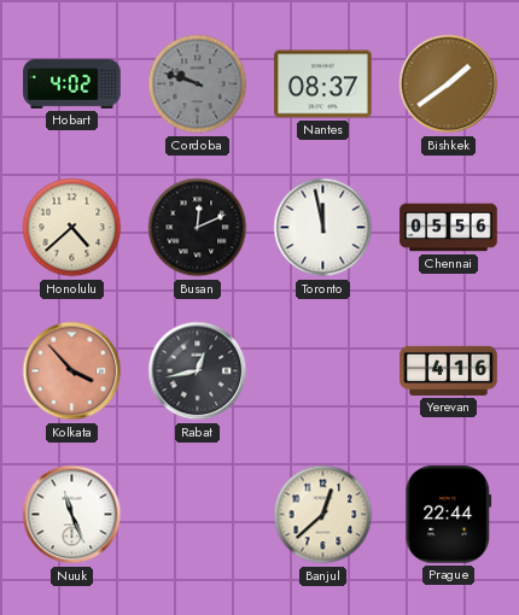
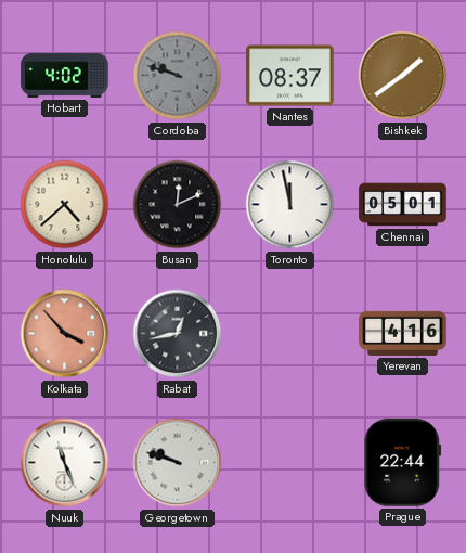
Chennai: 05:56 -> 05:01
Georgetown: none -> 9:48
Banjul: 12:38 -> none
